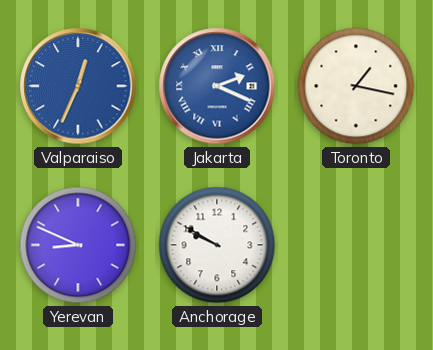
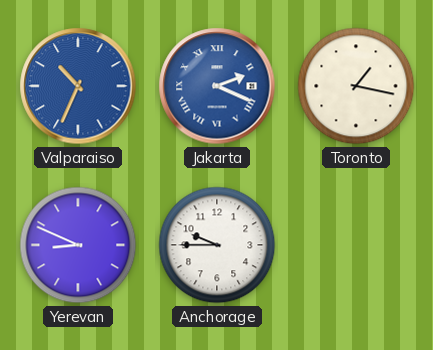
Valparaiso: 12:34 -> 10:34
Anchorage: 9:50 -> 9:45
